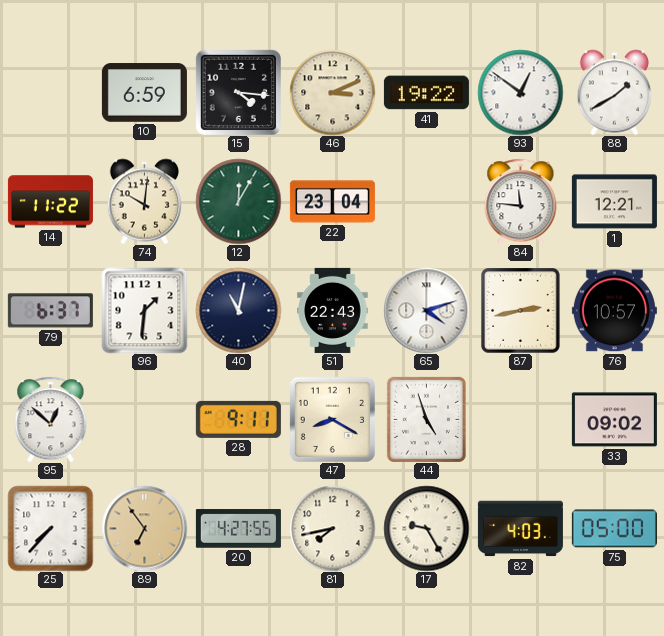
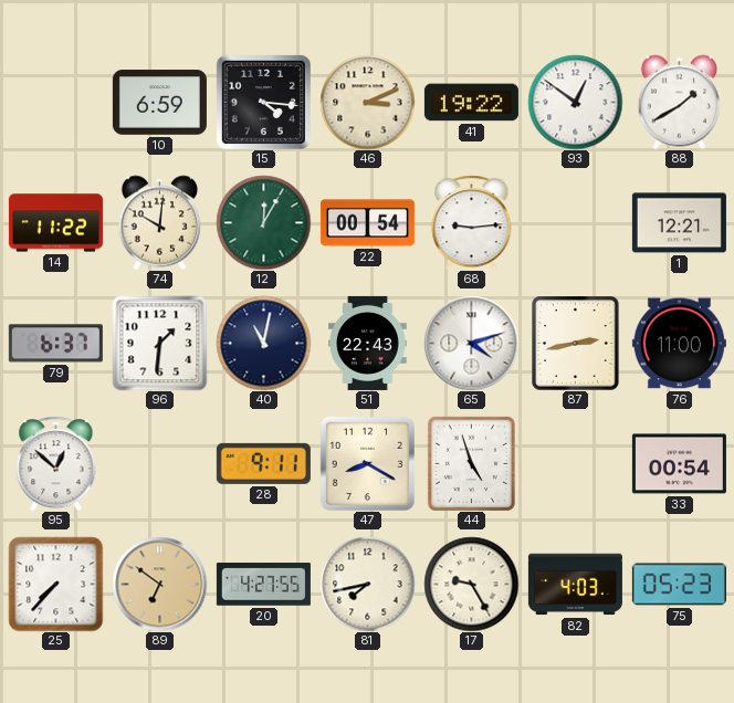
22: 23:04 -> 00:54
68: none -> 9:14
84: 11:46 -> none
76: 10:57 -> 11:00
33: 09:02 -> 00:54
89: 6:54 -> 6:51
75: 05:00 -> 05:23
